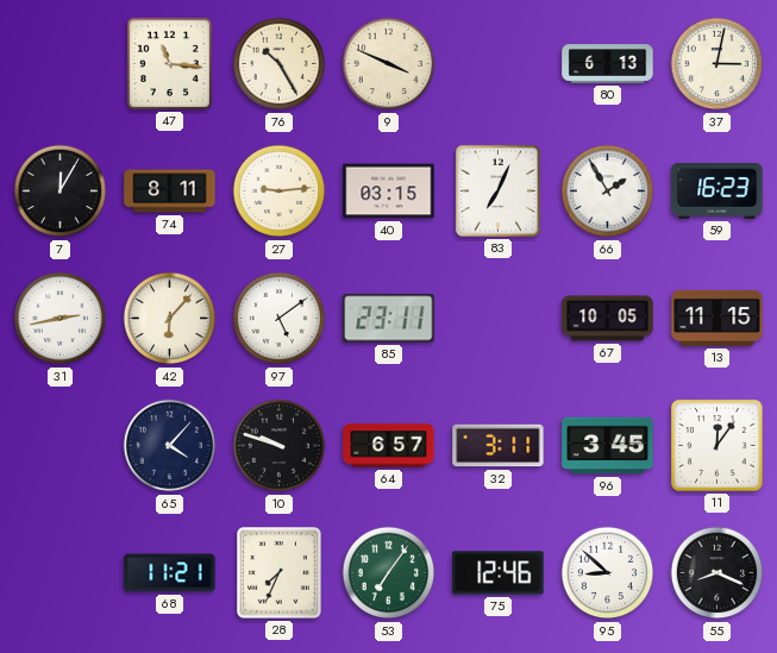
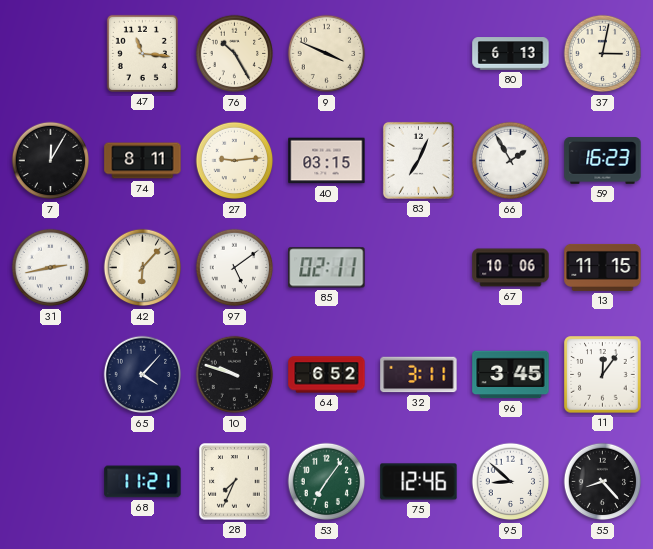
85: 23:11 -> 02:11
67: 10:05 -> 10:06
64: 6:57 -> 6:52
55: 8:19 -> 8:23
